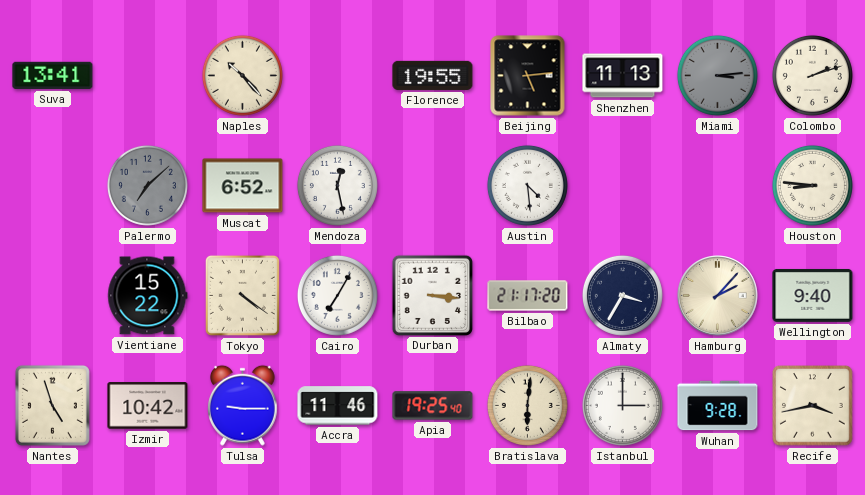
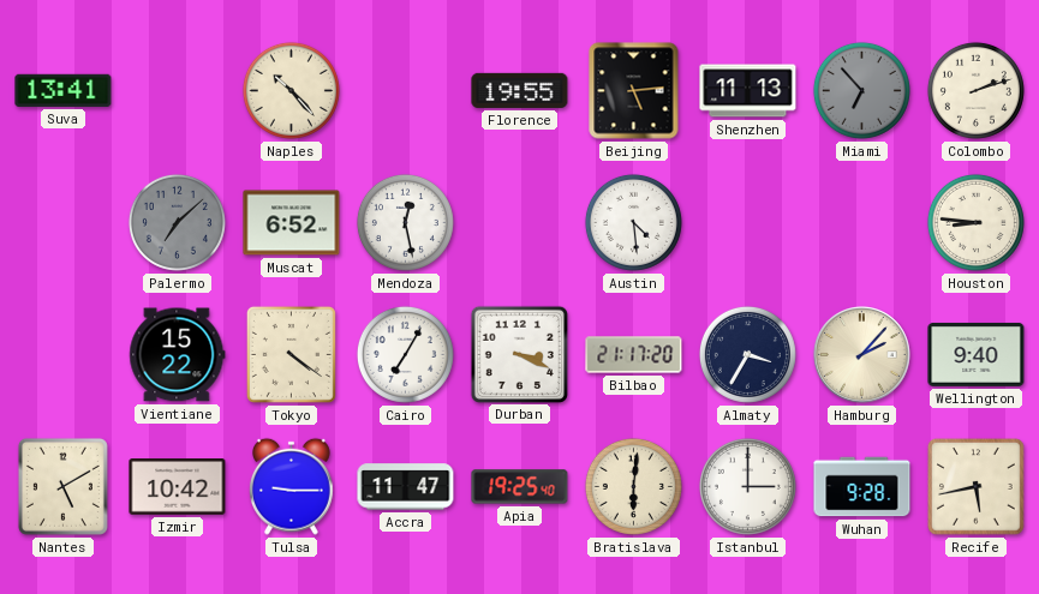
Miami: 3:14 -> 6:53
Durban: 3:16 -> 3:19
Nantes: 4:57 -> 5:10
Accra: 11:46 -> 11:47
Recife: 3:43 -> 5:43
